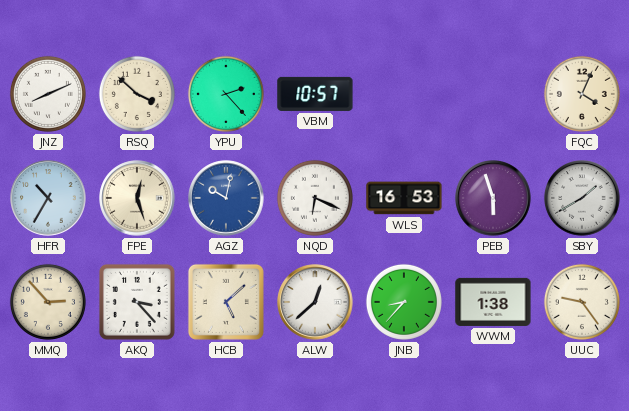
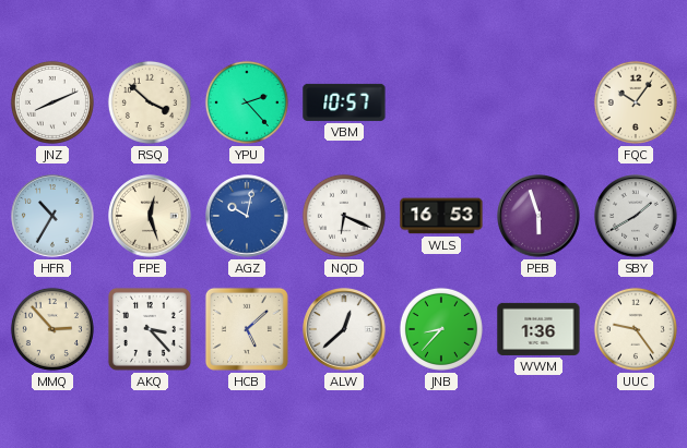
FQC: 4:04 -> 10:06
WWM: 1:38 -> 1:36
